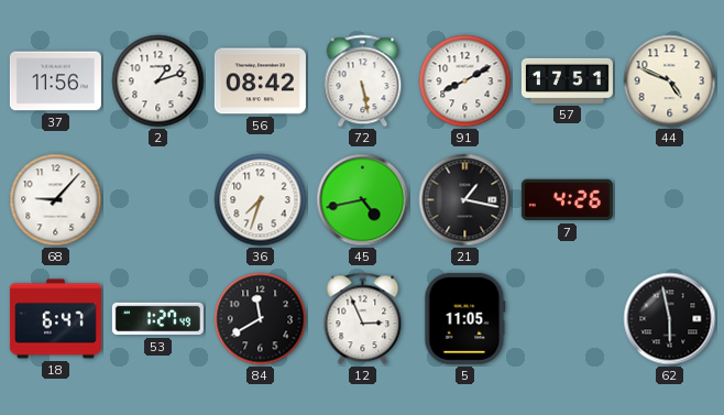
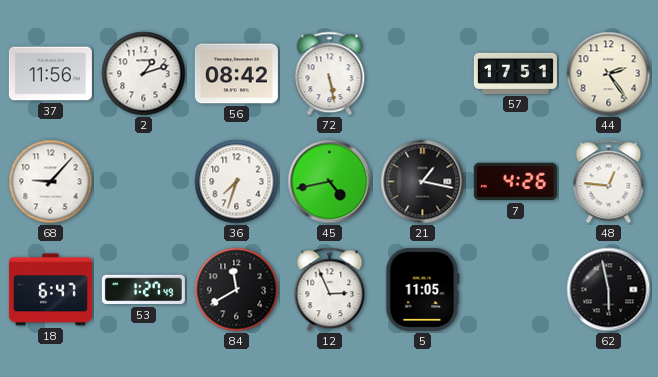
91: 8:10 -> none
44: 4:49 -> 2:24
48: none -> 12:46
